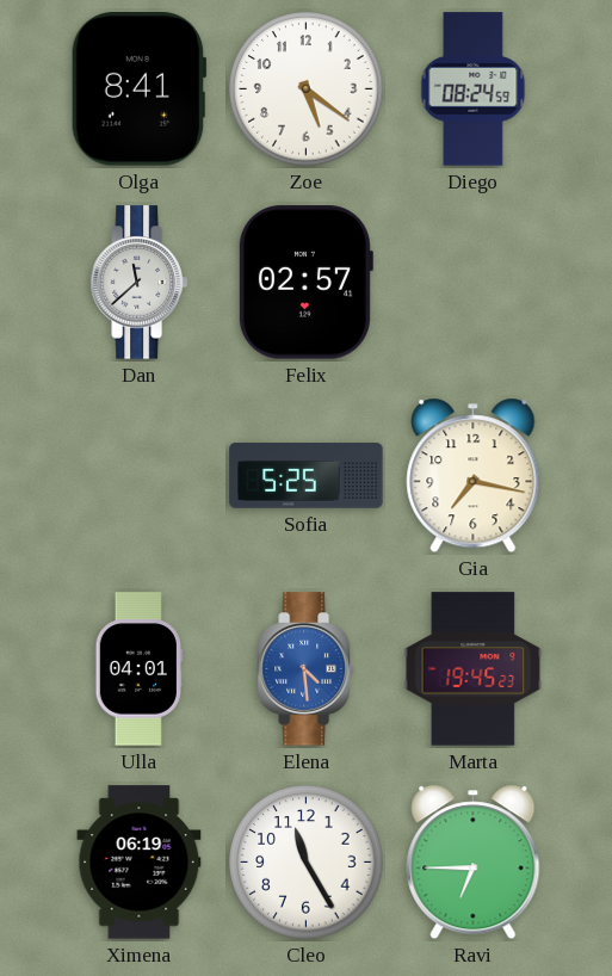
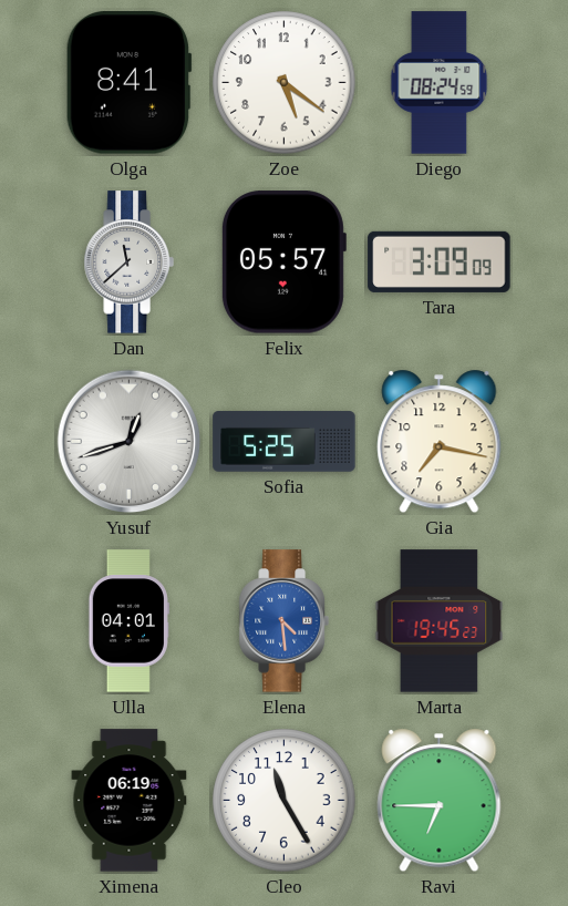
Felix: 02:57 -> 05:57
Tara: none -> 3:09
Yusuf: none -> 12:42
